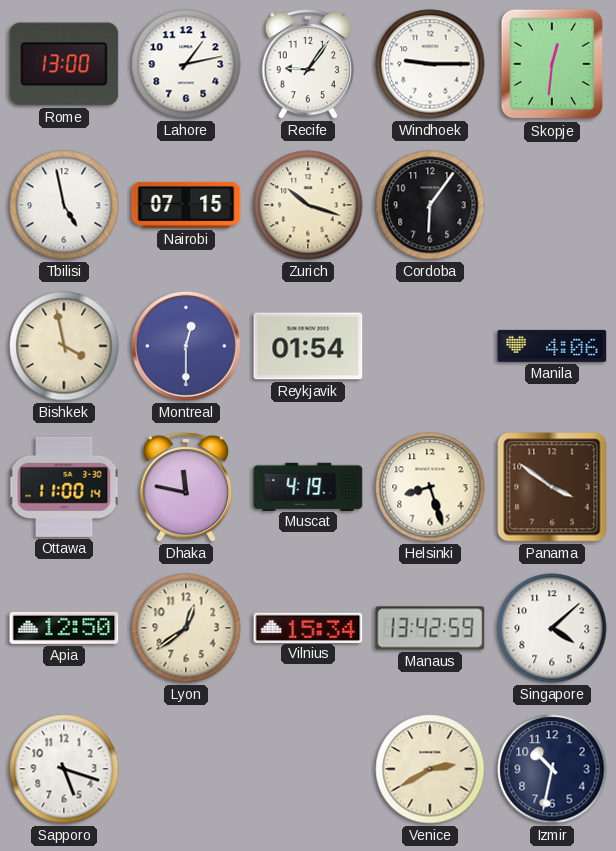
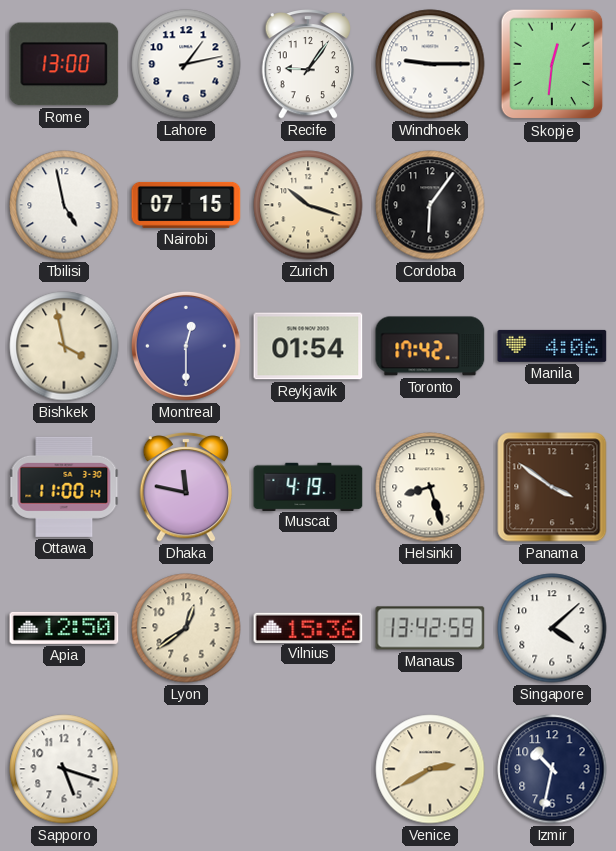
Toronto: none -> 17:42
Vilnius: 15:34 -> 15:36
